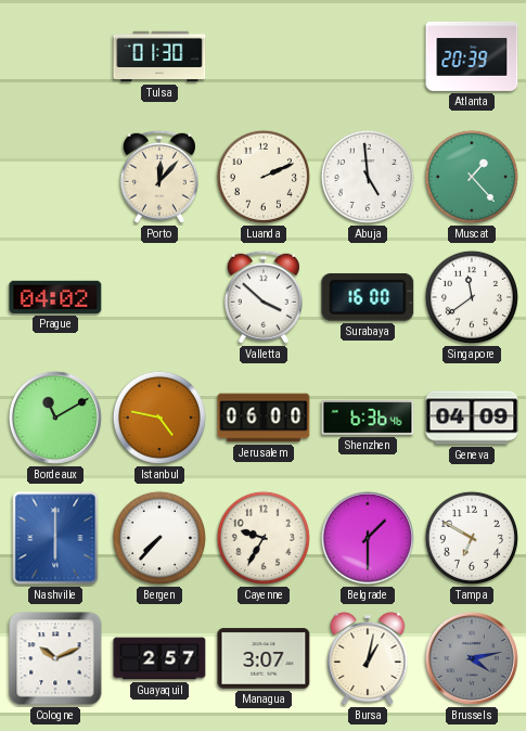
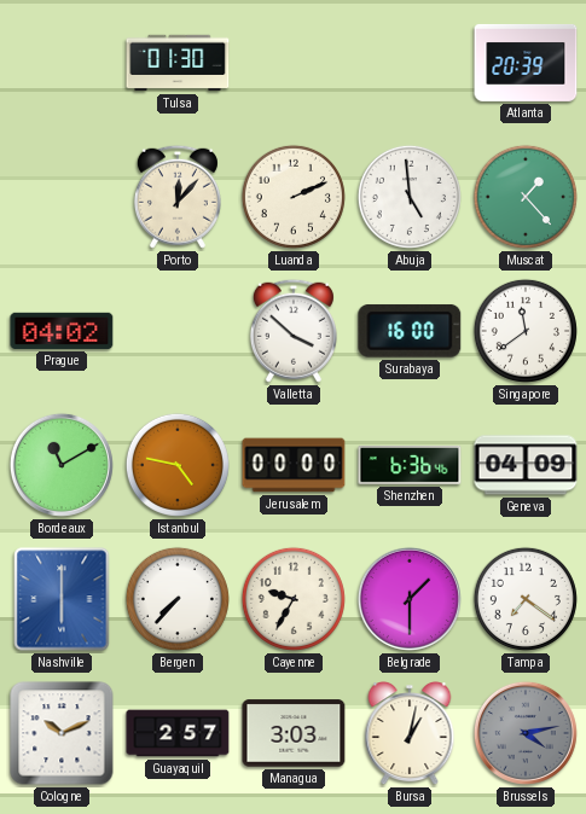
Jerusalem: 06:00 -> 00:00
Tampa: 6:50 -> 7:21
Managua: 3:07 -> 3:03
